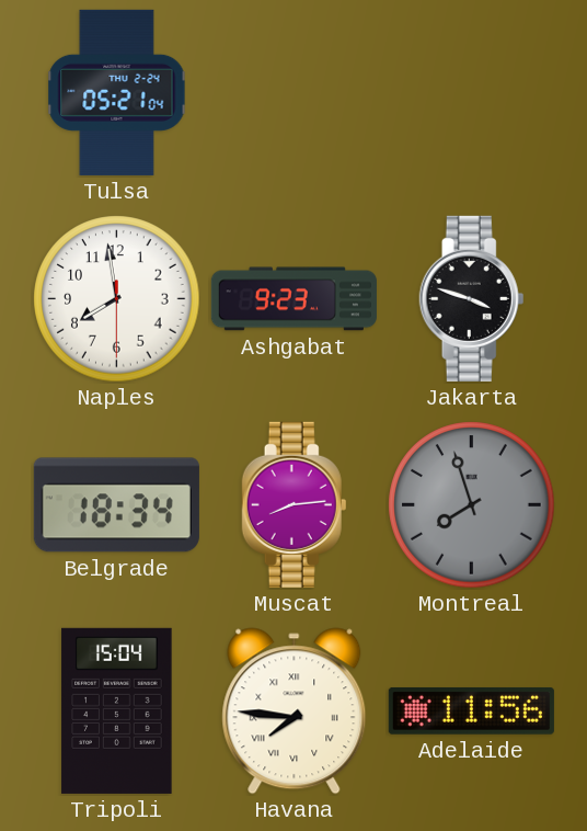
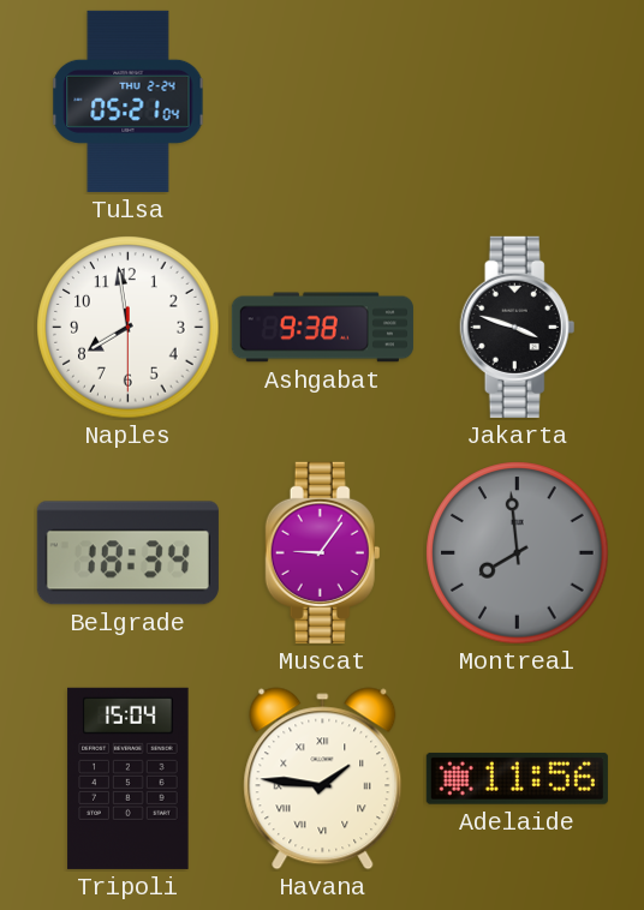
Ashgabat: 9:23 -> 9:38
Muscat: 8:14 -> 9:06
Montreal: 7:57 -> 7:59
Havana: 7:46 -> 1:46
